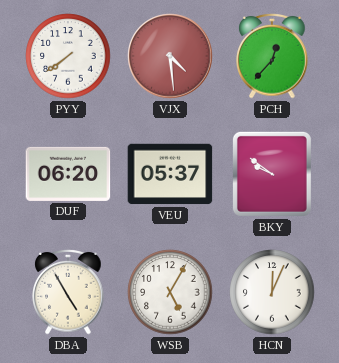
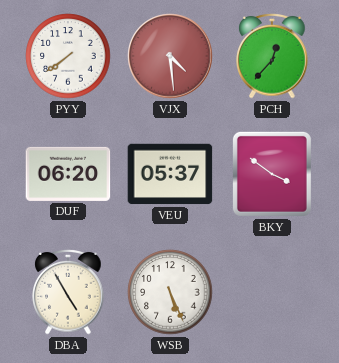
BKY: 9:51 -> 3:51
WSB: 5:05 -> 5:26
HCN: 12:04 -> none
